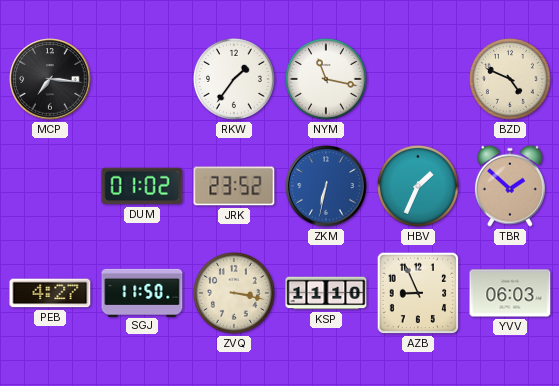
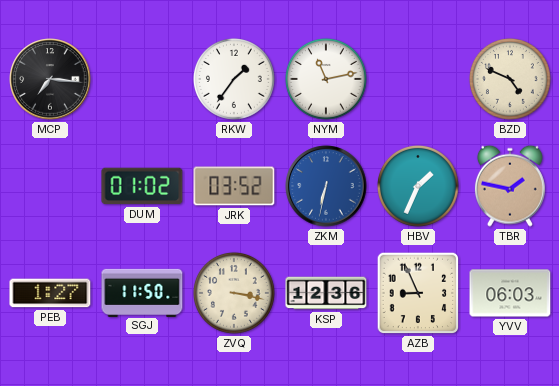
NYM: 11:17 -> 11:13
JRK: 23:52 -> 03:52
TBR: 1:52 -> 1:47
PEB: 4:27 -> 1:27
KSP: 11:10 -> 12:36
